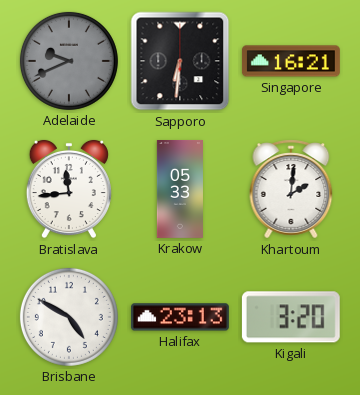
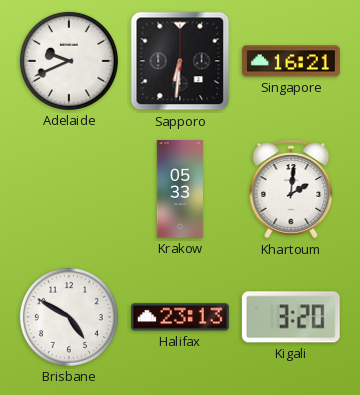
Adelaide dial: grey -> white
Bratislava: 11:44 -> none
